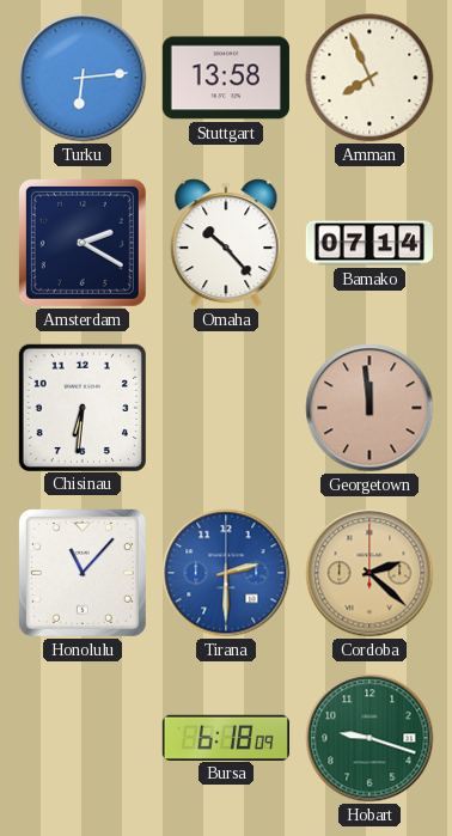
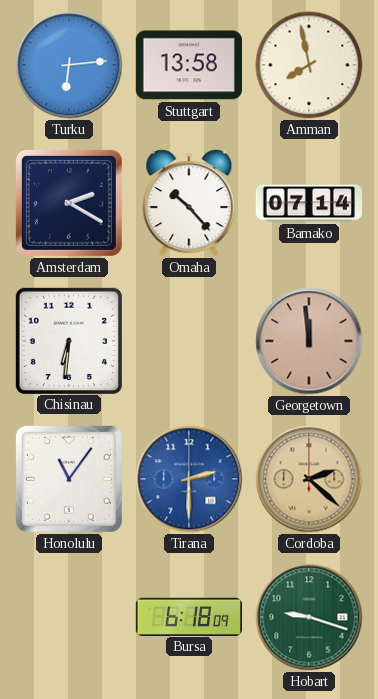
Amman: 7:56 -> 7:58
Honolulu: 11:07 -> 11:06
